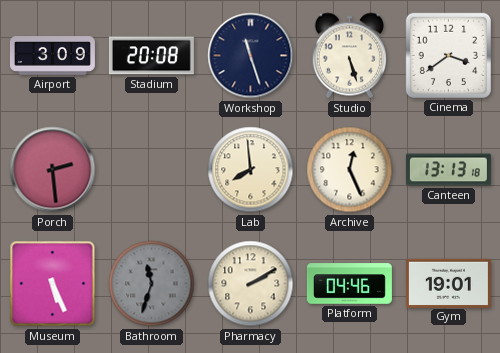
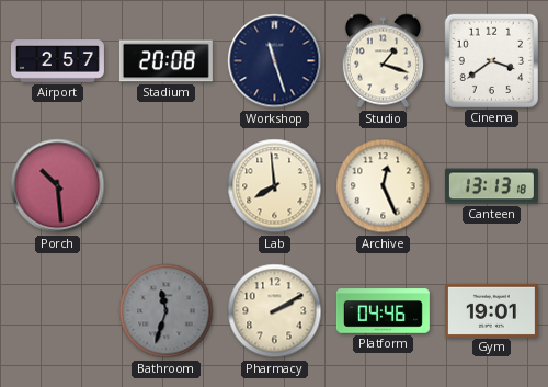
Airport: 3:09 -> 2:57
Studio: 5:27 -> 1:18
Porch: 2:29 -> 10:29
Museum: 5:26 -> none
